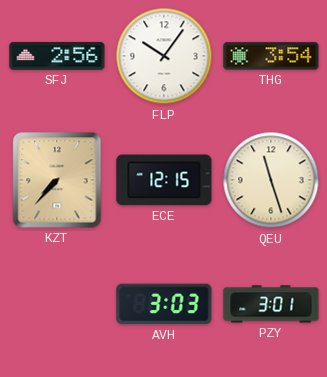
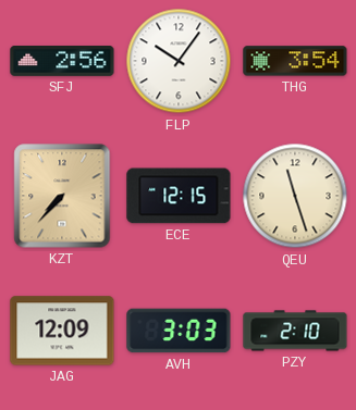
JAG: none -> 12:09
PZY: 3:01 -> 2:10
